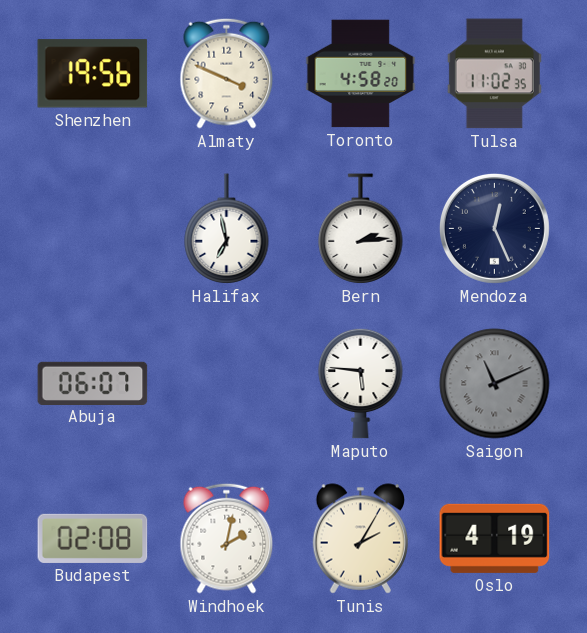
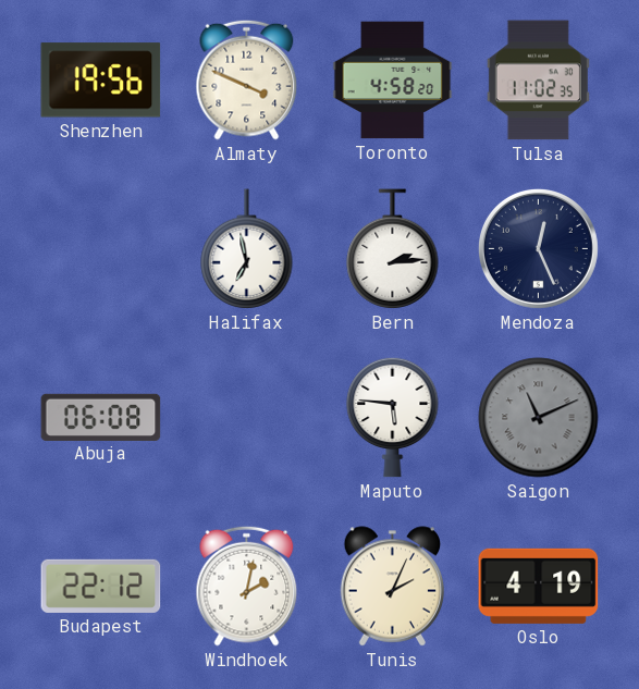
Abuja: 06:07 -> 06:08
Budapest: 02:08 -> 22:12
Tunis: 2:05 -> 2:04
